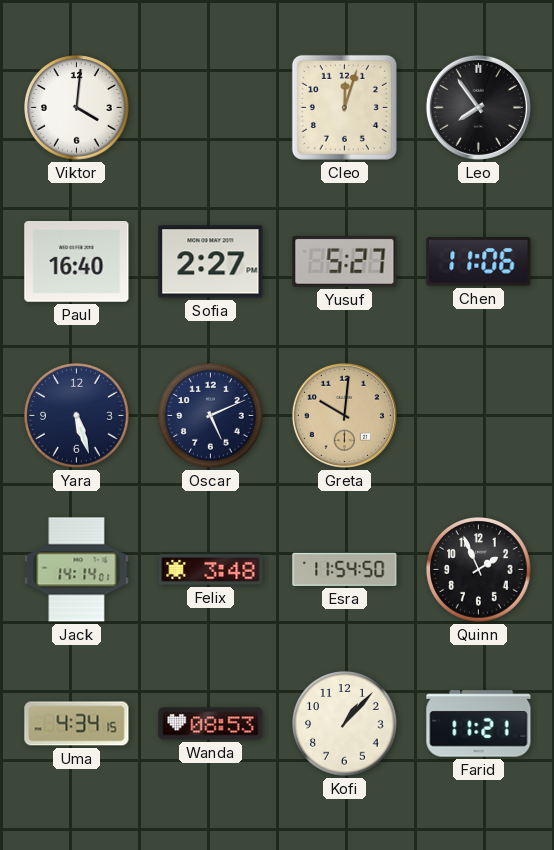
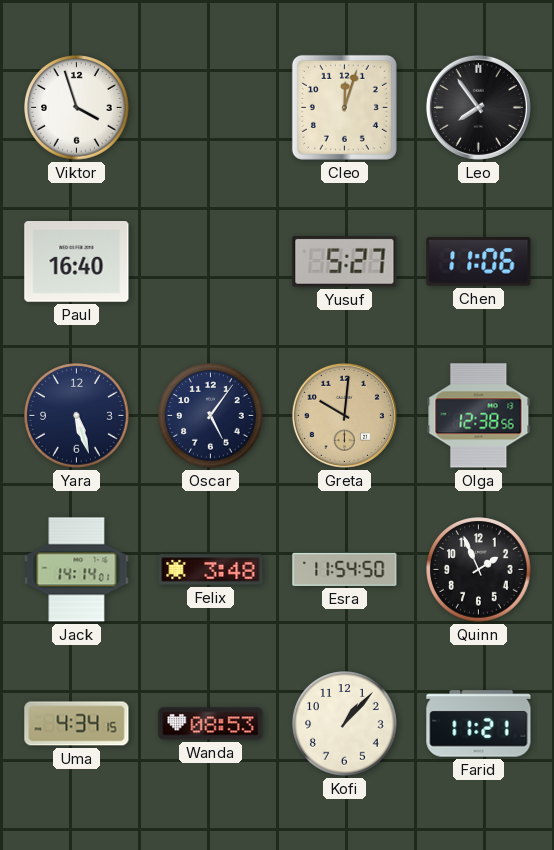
Viktor: 4:01 -> 3:57
Sofia: 2:27 -> none
Oscar: 5:11 -> 5:06
Olga: none -> 12:38
